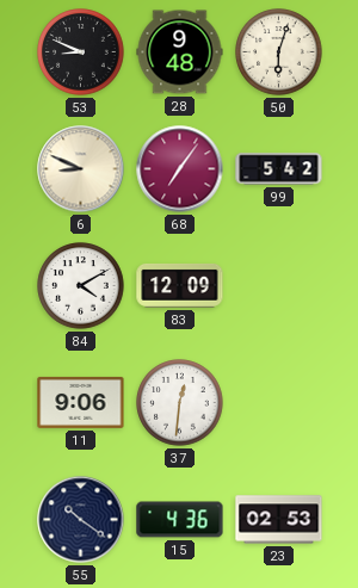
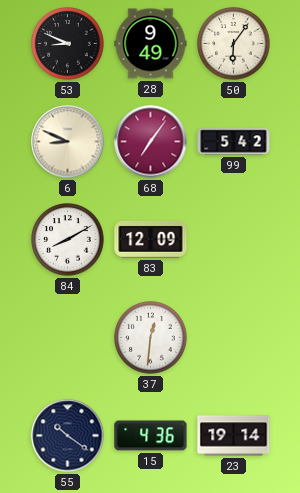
28: 9:48 -> 9:49
50: 6:03 -> 6:06
84: 4:10 -> 8:10
11: 9:06 -> none
23: 02:53 -> 19:14
